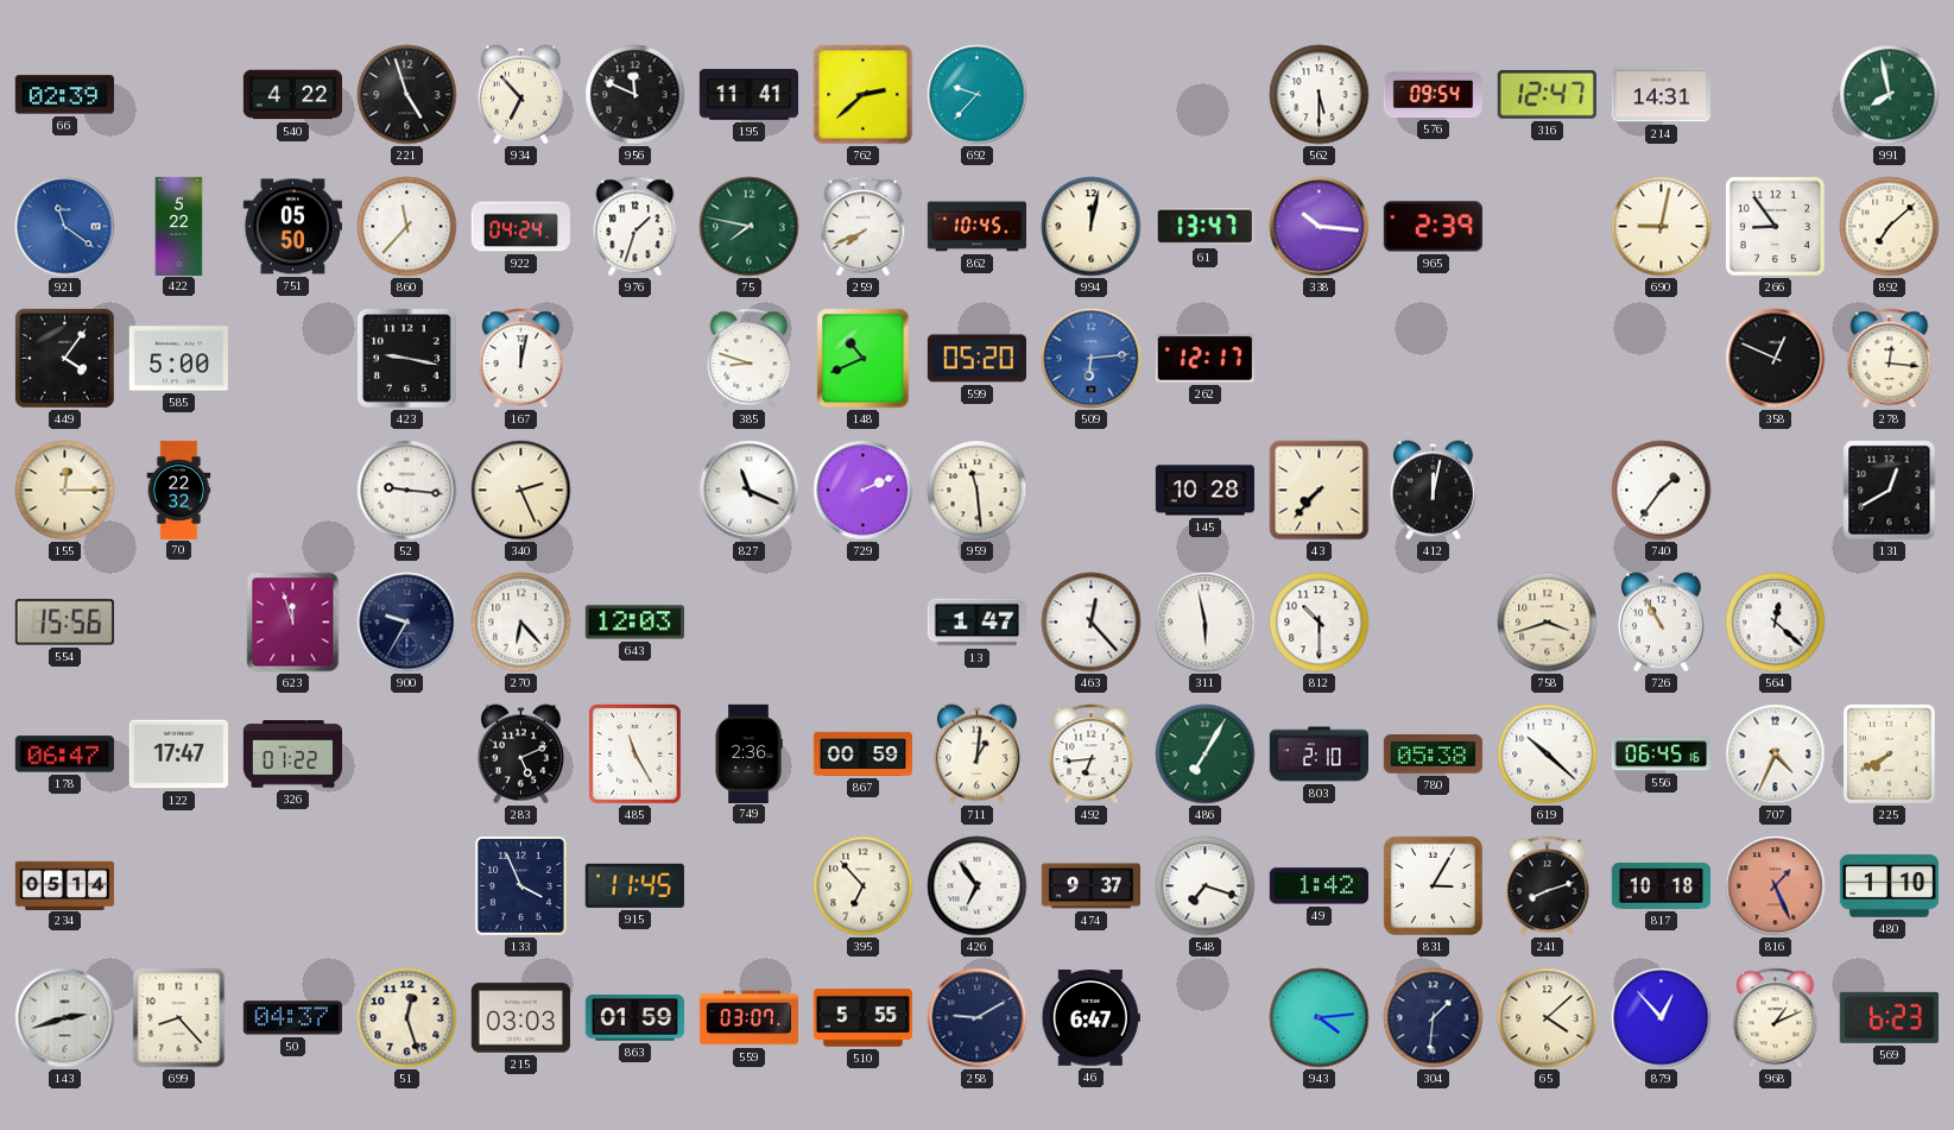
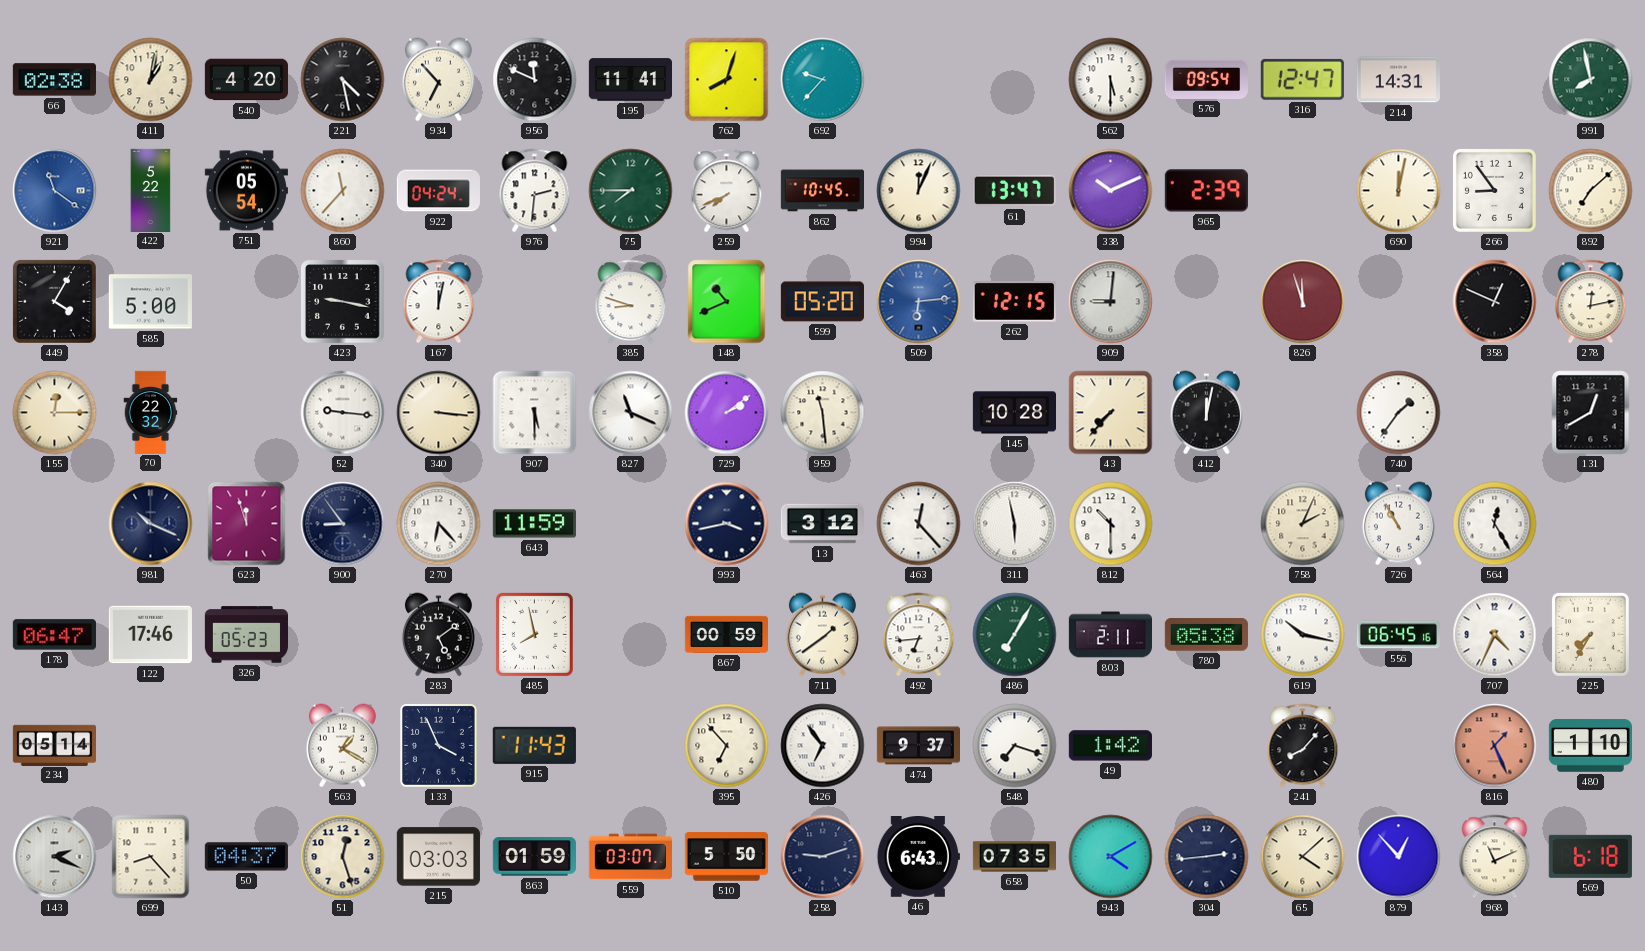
66: 02:39 -> 02:38
411: none -> 1:02
540: 4:22 -> 4:20
221: 4:57 -> 4:28
762: 2:38 -> 8:03
751: 05:50 -> 05:54
976: 1:33 -> 2:31
75: 7:47 -> 7:45
994: 12:02 -> 12:04
338: 10:16 -> 10:11
690: 9:02 -> 12:02
449: 4:06 -> 4:05
262: 12:17 -> 12:15
909: none -> 9:01
826: none -> 11:57
278: 12:16 -> 12:13
340: 2:26 -> 3:16
907: none -> 5:30
729: 2:11 -> 2:09
554: 15:56 -> none
981: none -> 10:19
900: 9:35 -> 8:54
643: 12:03 -> 11:59
993: none -> 3:43
13: 1:47 -> 3:12
758: 3:42 -> 2:04
564: 12:22 -> 12:25
122: 17:47 -> 17:46
326: 01:22 -> 05:23
283: 5:11 -> 5:09
485: 11:25 -> 7:58
749: 2:36 -> none
711: 1:01 -> 1:39
803: 2:10 -> 2:11
619: 10:22 -> 10:17
225: 7:40 -> 7:35
563: none -> 1:20
915: 11:45 -> 11:43
831: 3:05 -> none
241: 8:12 -> 8:07
817: 10:18 -> none
143: 2:42 -> 2:19
510: 5:55 -> 5:50
258: 9:10 -> 9:12
46: 6:47 -> 6:43
658: none -> 07:35
943: 4:14 -> 4:10
304: 1:31 -> 2:44
968: 1:11 -> 11:11
569: 6:23 -> 6:18
